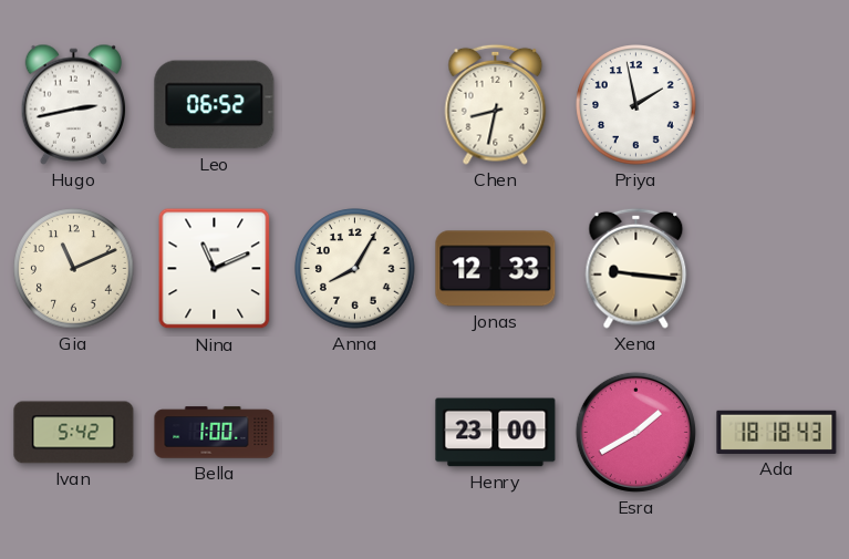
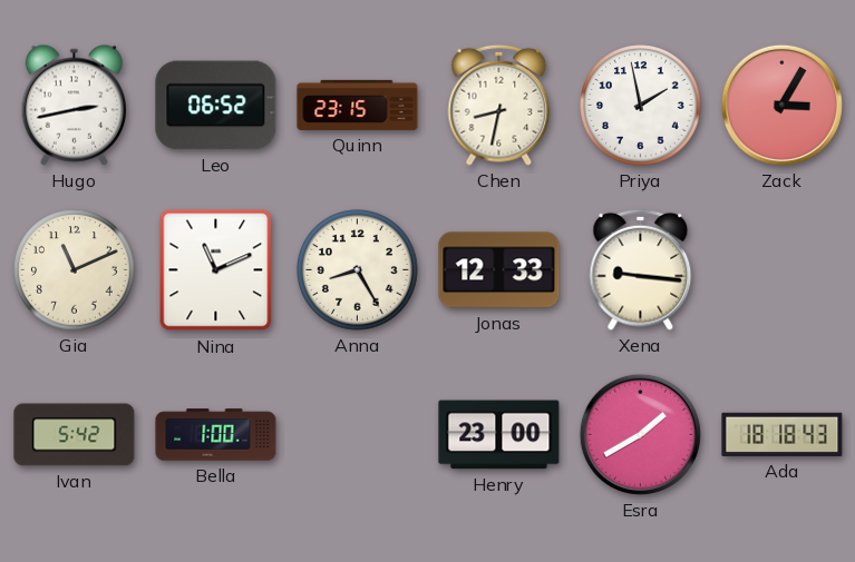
Quinn: none -> 23:15
Zack: none -> 3:05
Anna: 8:05 -> 8:25
